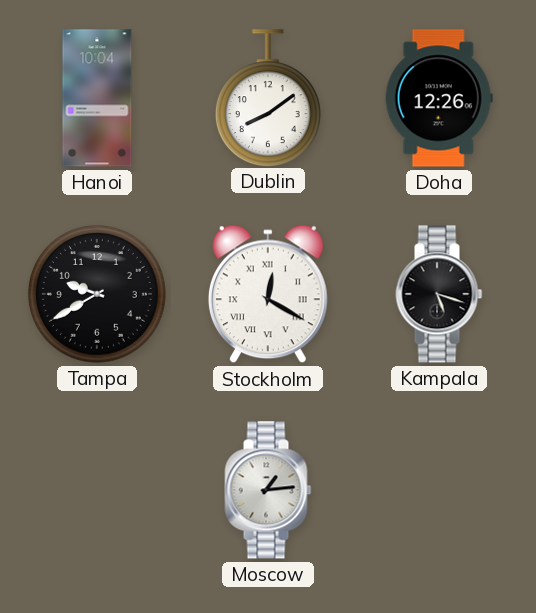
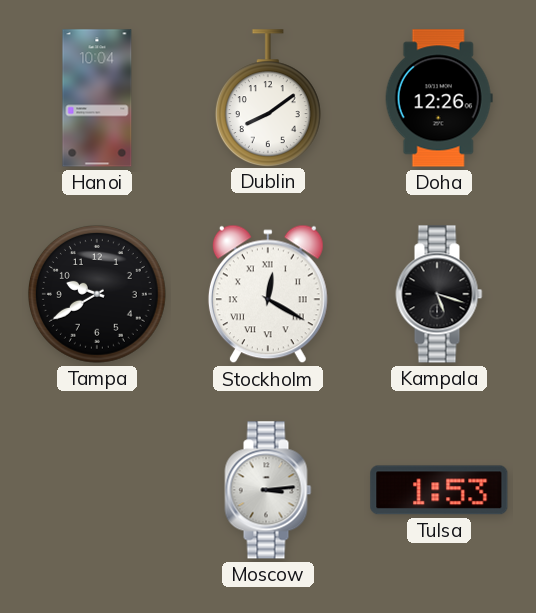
Moscow: 1:14 -> 3:14
Tulsa: none -> 1:53
